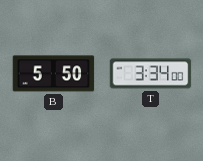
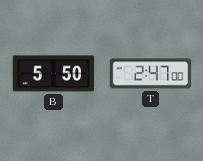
T: 3:34 -> 2:47
